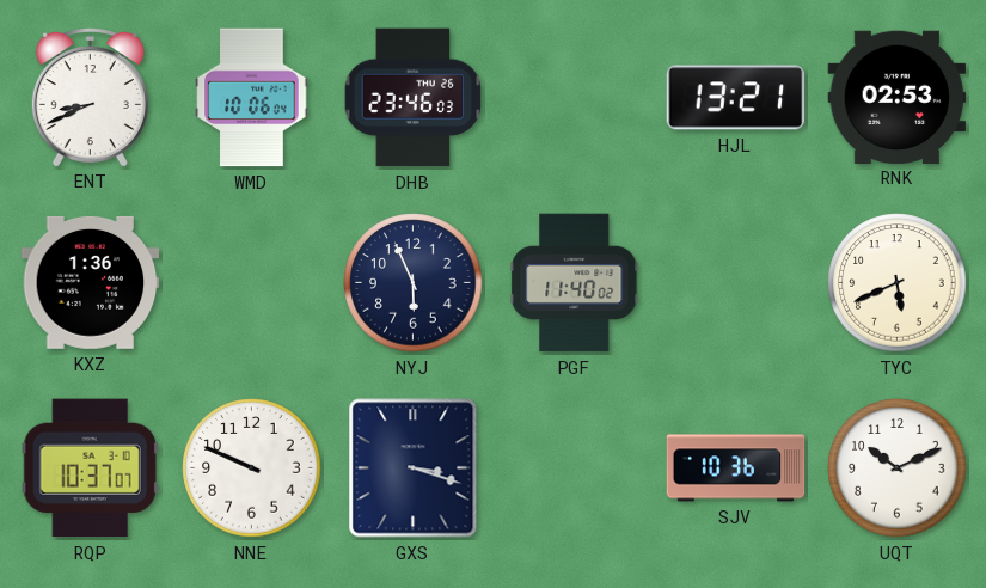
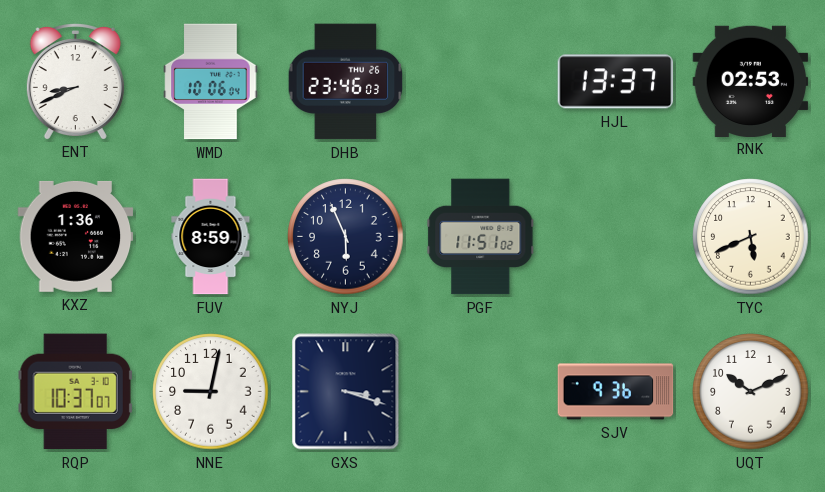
HJL: 13:21 -> 13:37
FUV: none -> 8:59
PGF: 11:40 -> 11:51
NNE: 9:49 -> 9:02
SJV: 10:36 -> 9:36
